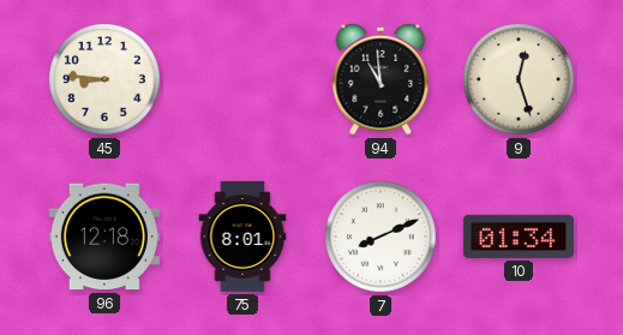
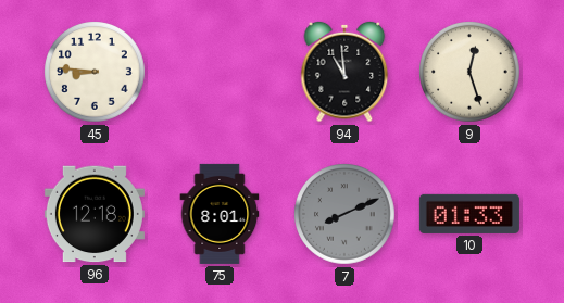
7 dial: white -> grey
10: 01:34 -> 01:33
